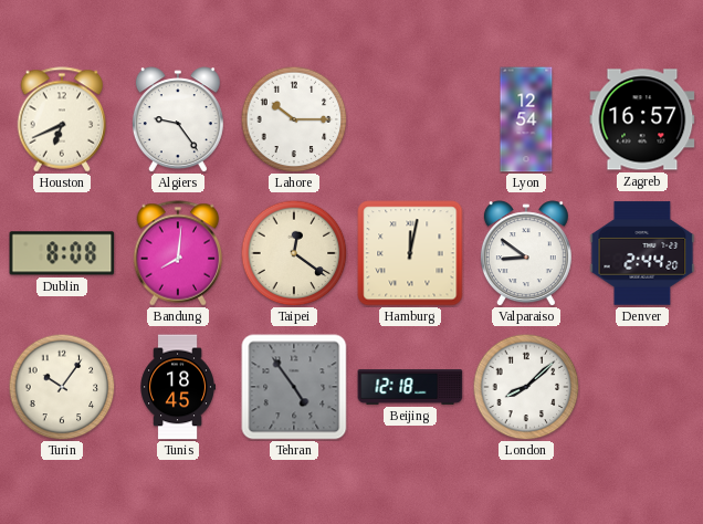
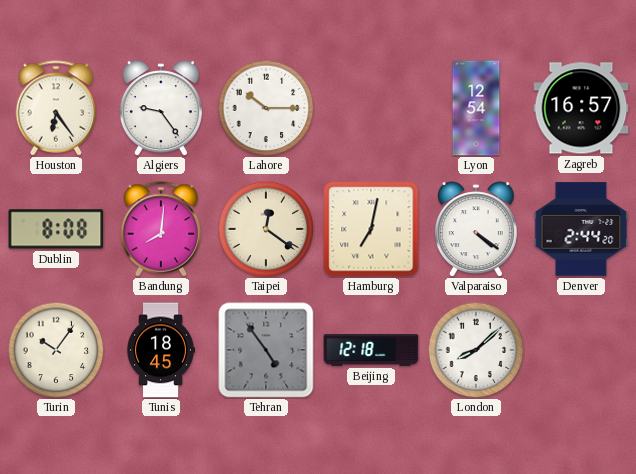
Houston: 6:41 -> 6:24
Hamburg: 12:02 -> 7:02
Valparaiso: 8:51 -> 4:21
